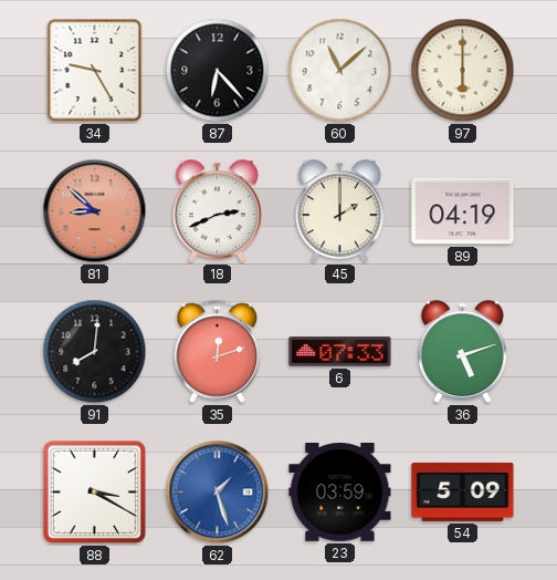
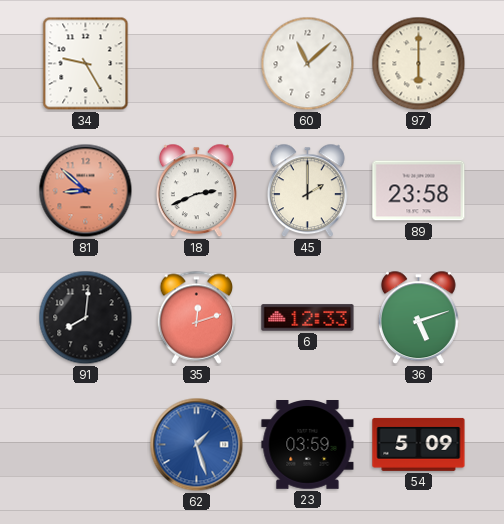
87: 6:23 -> none
89: 04:19 -> 23:58
6: 07:33 -> 12:33
88: 3:20 -> none
